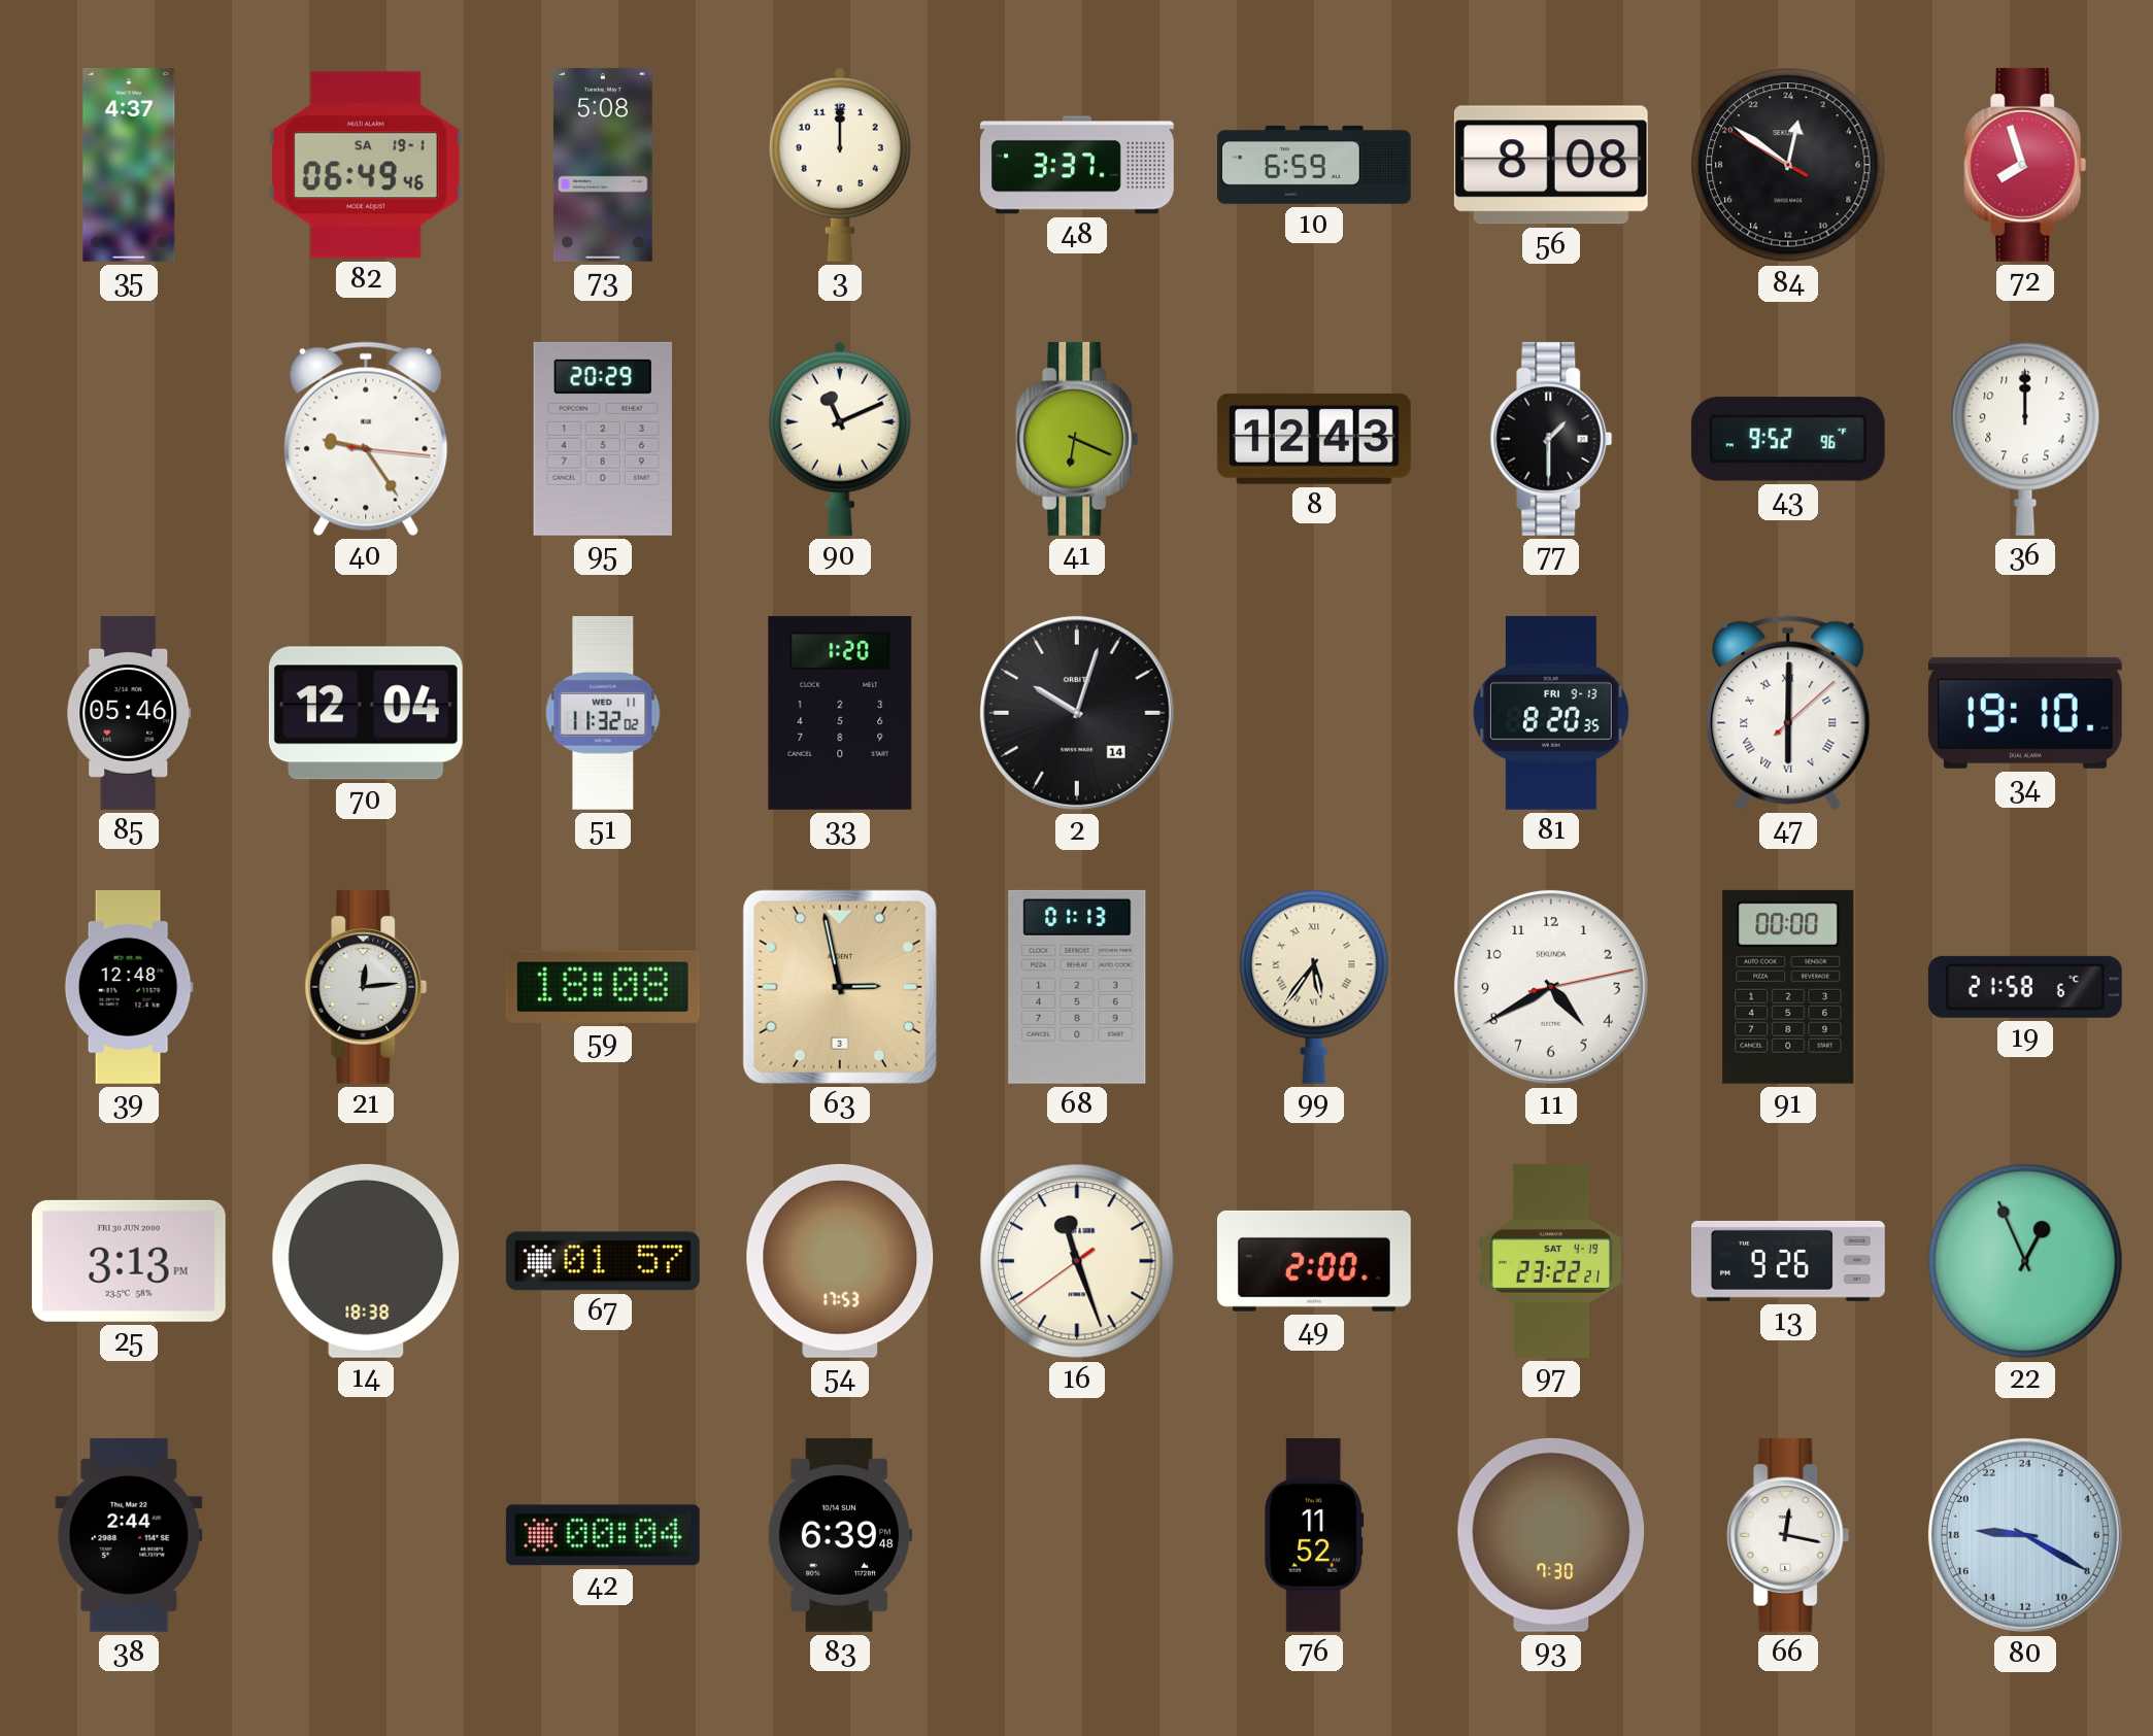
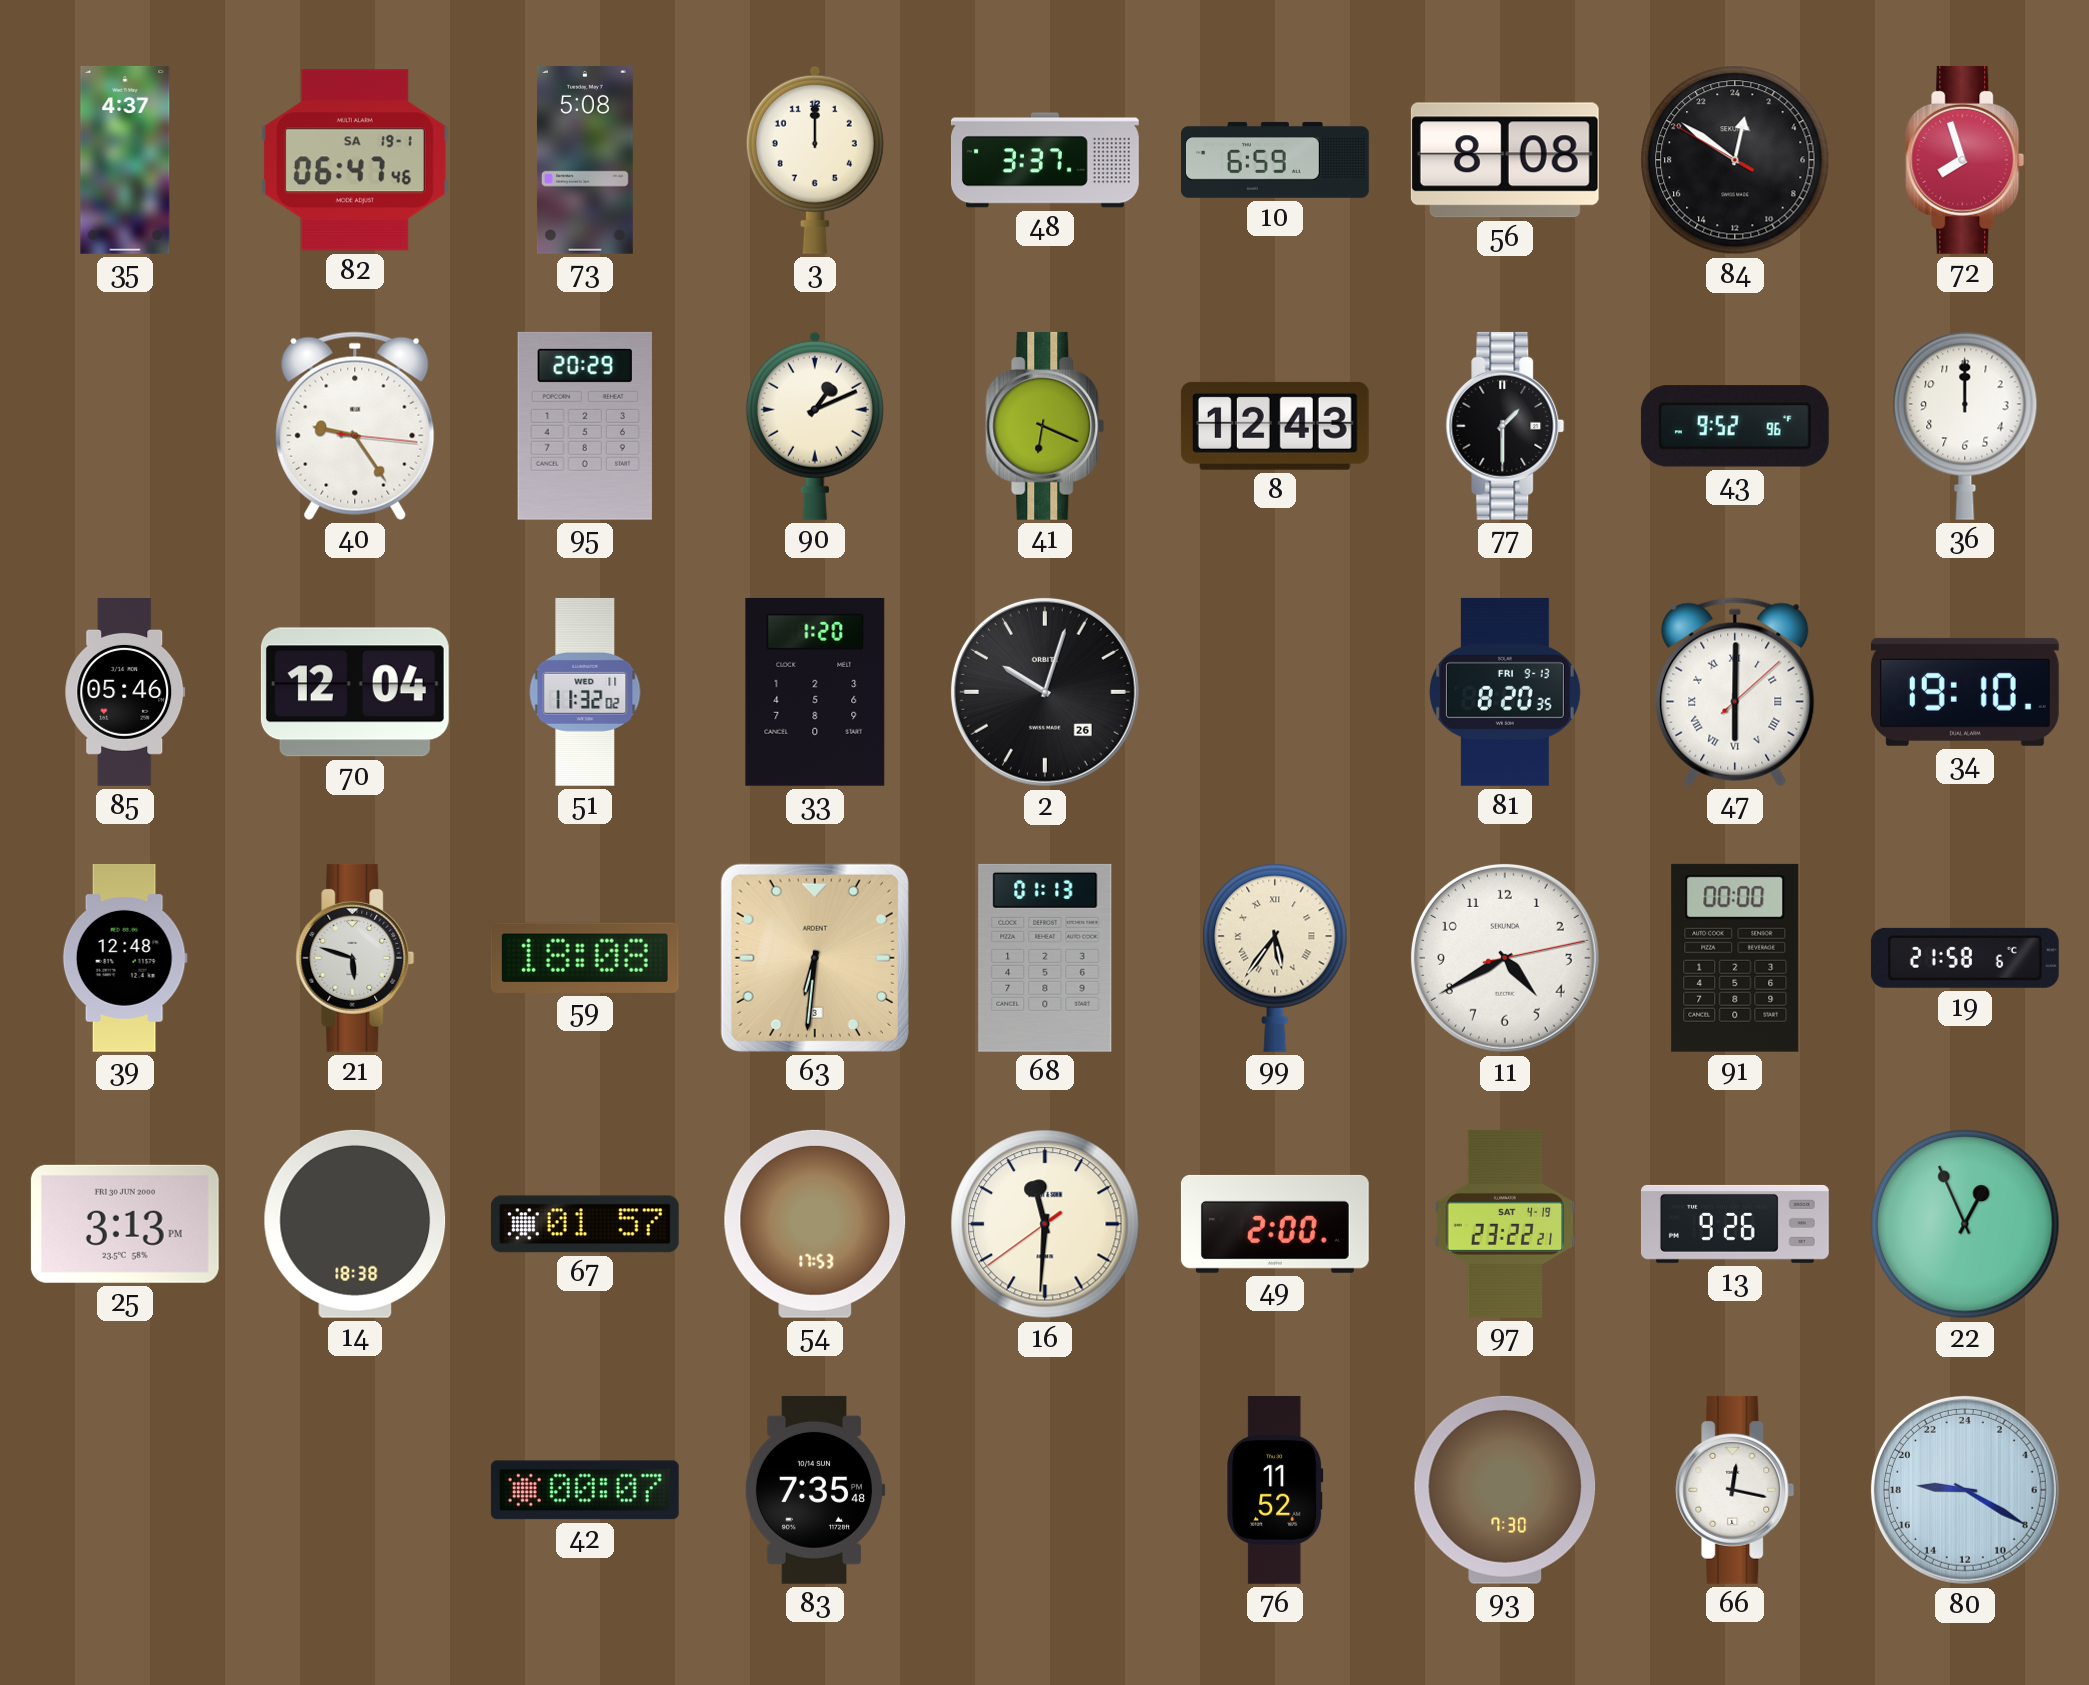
82: 06:49 -> 06:47
90: 11:11 -> 1:11
2 date: 14 -> 26
21: 12:14 -> 5:48
63: 2:58 -> 6:31
16: 11:26 -> 11:30
38: 2:44 -> none
42: 00:04 -> 00:07
83: 6:39 -> 7:35
